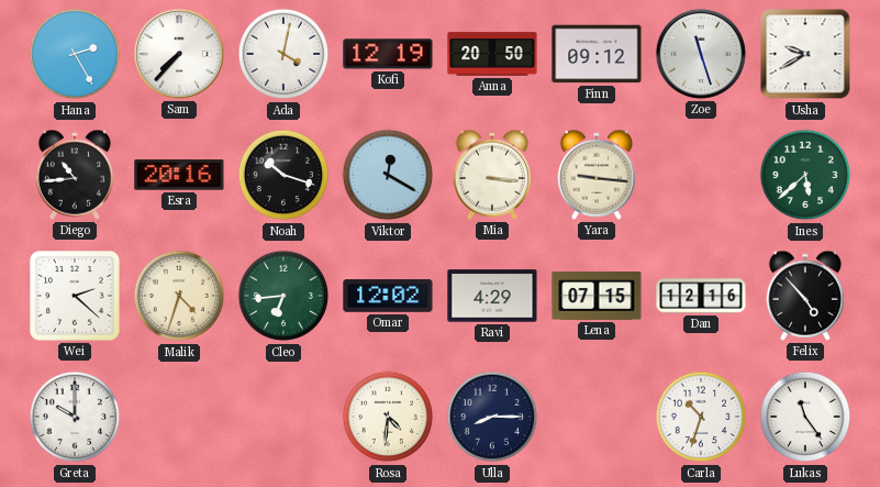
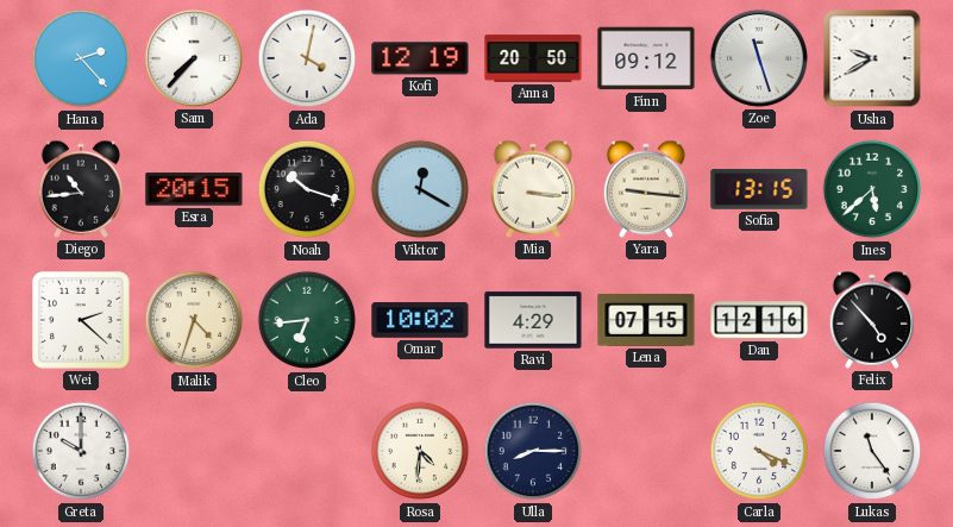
Hana: 2:25 -> 2:23
Esra: 20:16 -> 20:15
Sofia: none -> 13:15
Omar: 12:02 -> 10:02
Carla: 10:33 -> 4:19
